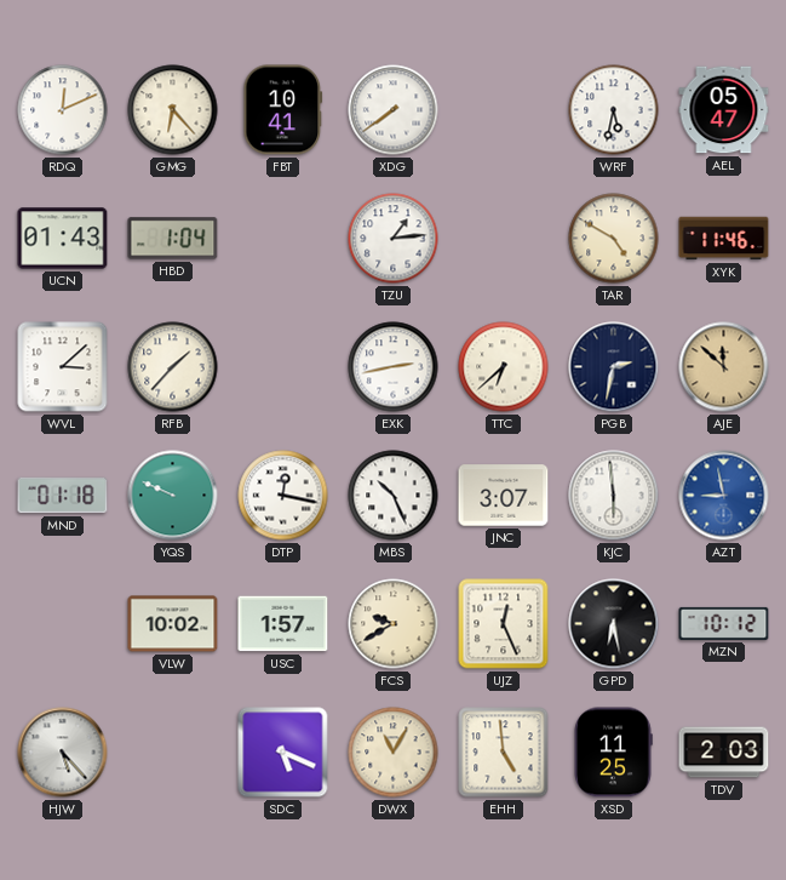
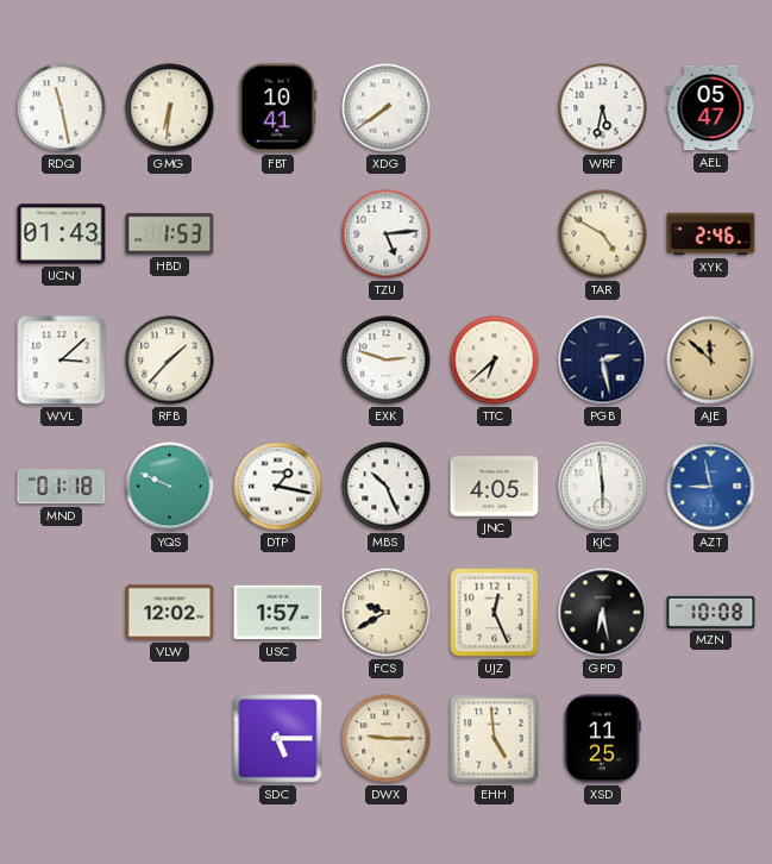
RDQ: 12:11 -> 11:28
GMG: 6:23 -> 6:31
HBD: 1:04 -> 1:53
TZU: 1:14 -> 5:14
XYK: 11:46 -> 2:46
EXK: 2:43 -> 2:48
PGB: 2:32 -> 2:28
DTP: 12:17 -> 1:17
JNC: 3:07 -> 4:05
VLW: 10:02 -> 12:02
MZN: 10:12 -> 10:08
HJW: 5:23 -> none
SDC: 5:19 -> 5:15
DWX: 11:05 -> 9:15
TDV: 2:03 -> none
